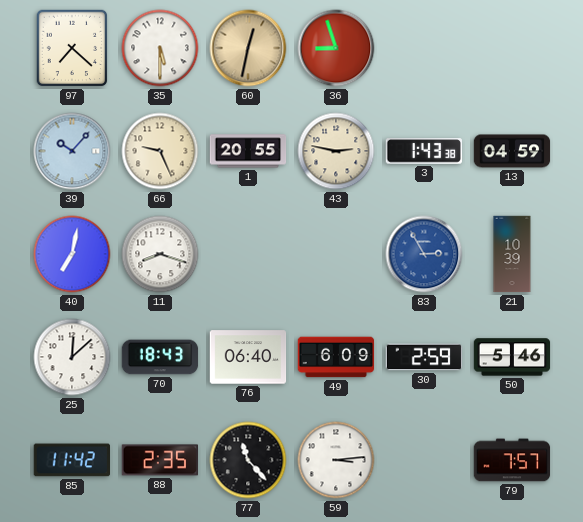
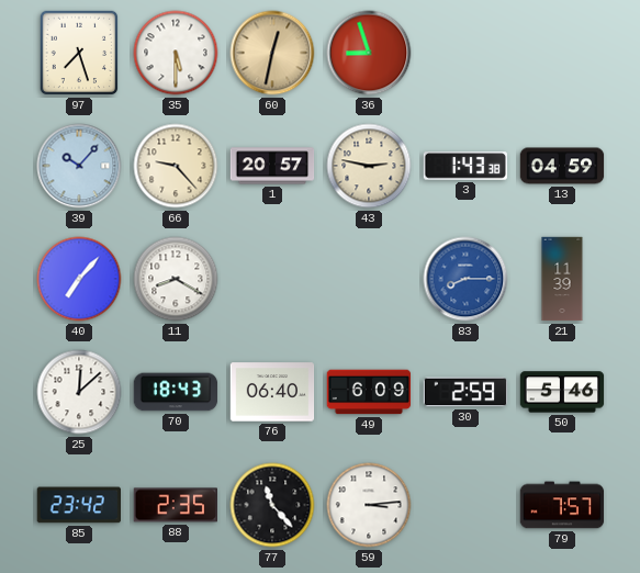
97: 7:22 -> 7:27
66: 9:26 -> 9:23
1: 20:55 -> 20:57
40: 7:02 -> 7:07
11: 8:18 -> 8:20
83: 2:55 -> 8:15
21: 10:39 -> 11:39
85: 11:42 -> 23:42
